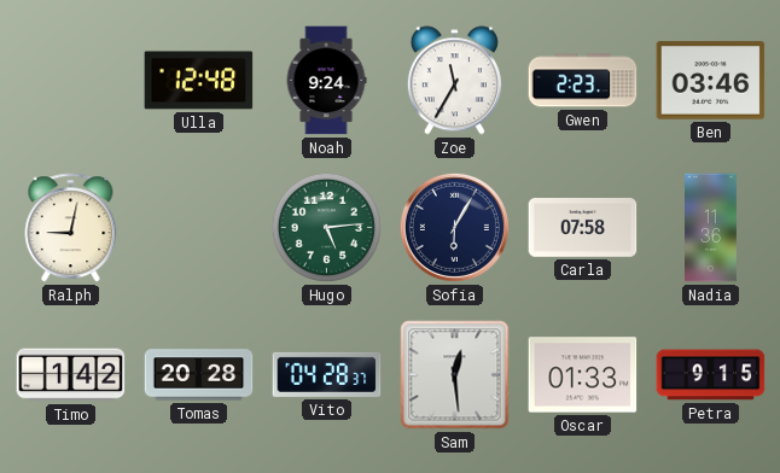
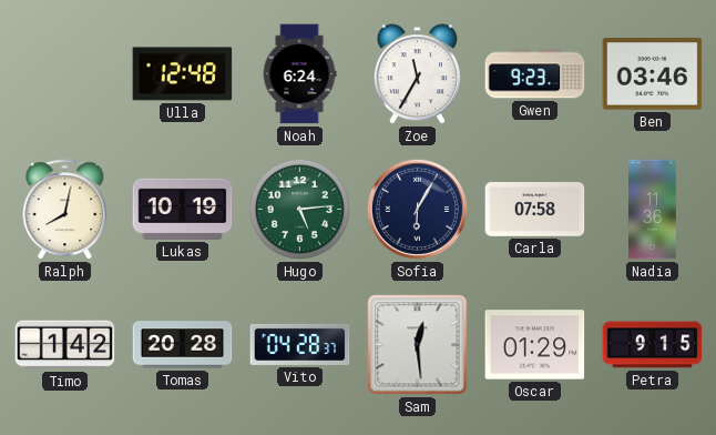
Noah: 9:24 -> 6:24
Gwen: 2:23 -> 9:23
Ralph: 9:02 -> 8:02
Lukas: none -> 10:19
Oscar: 01:33 -> 01:29
